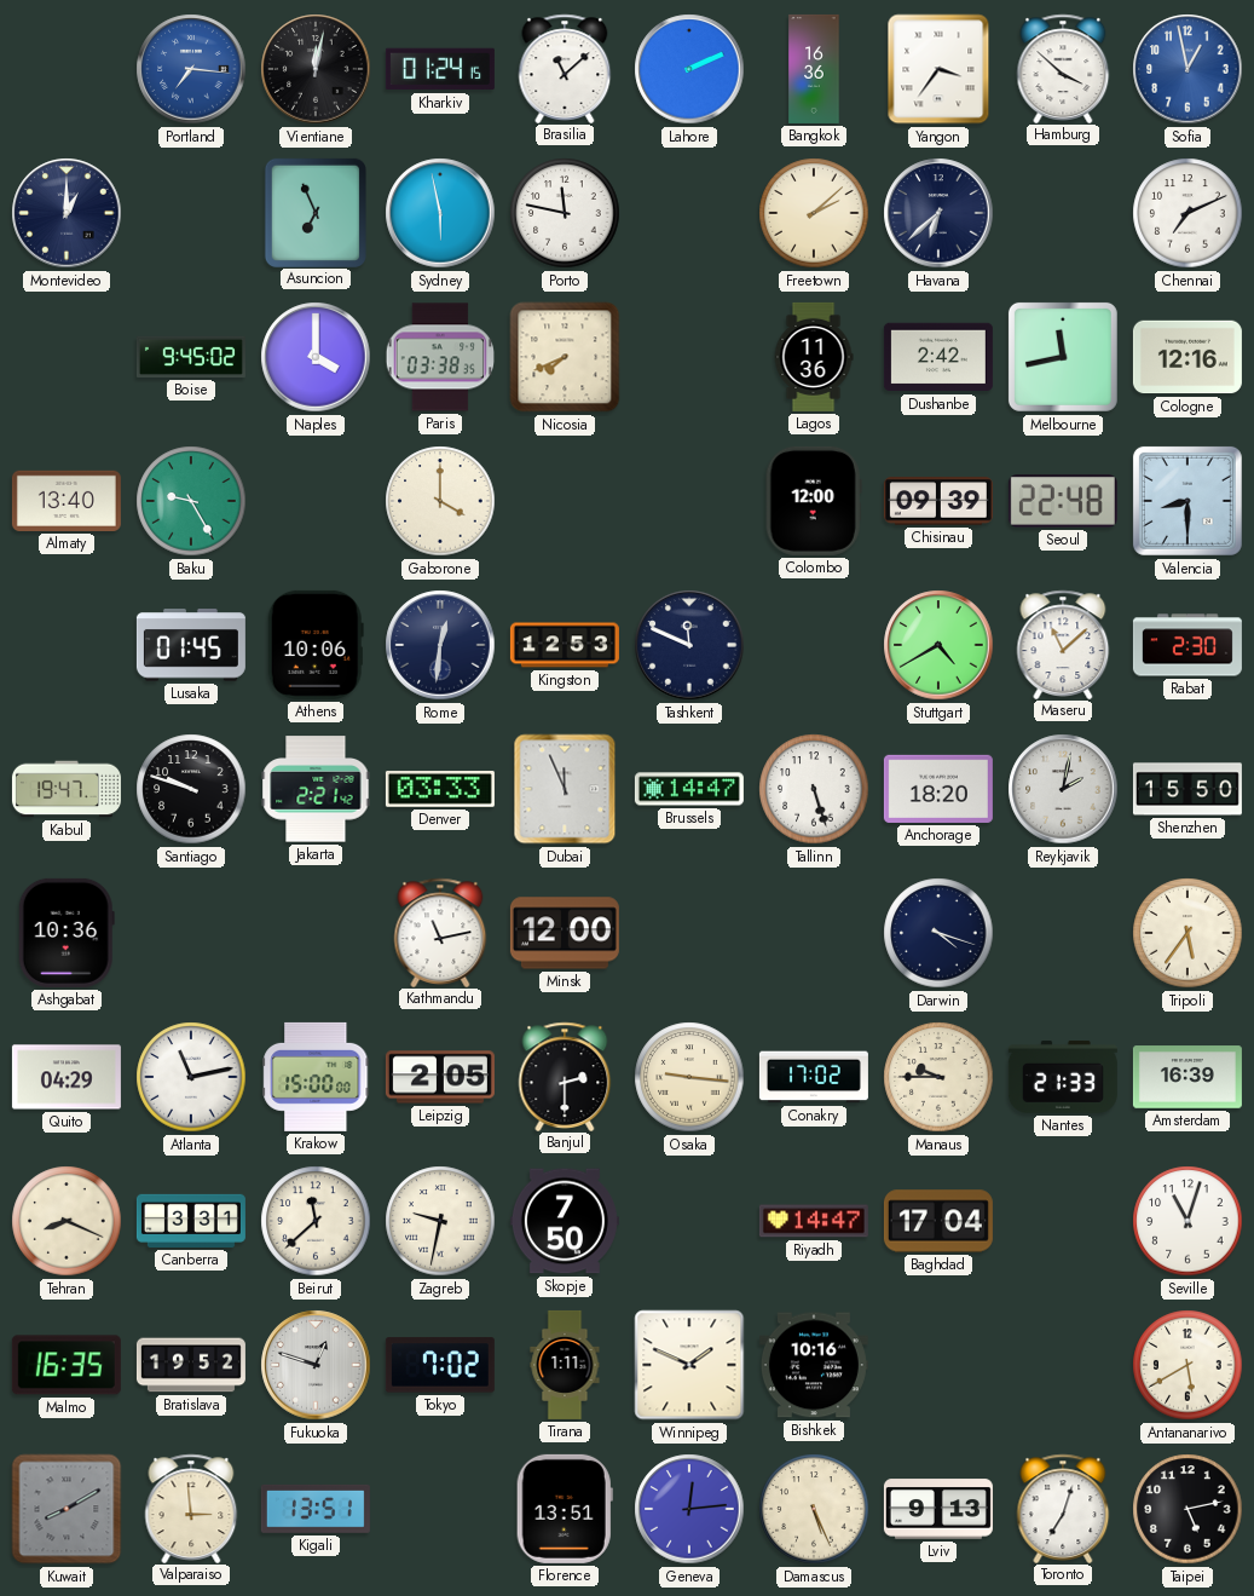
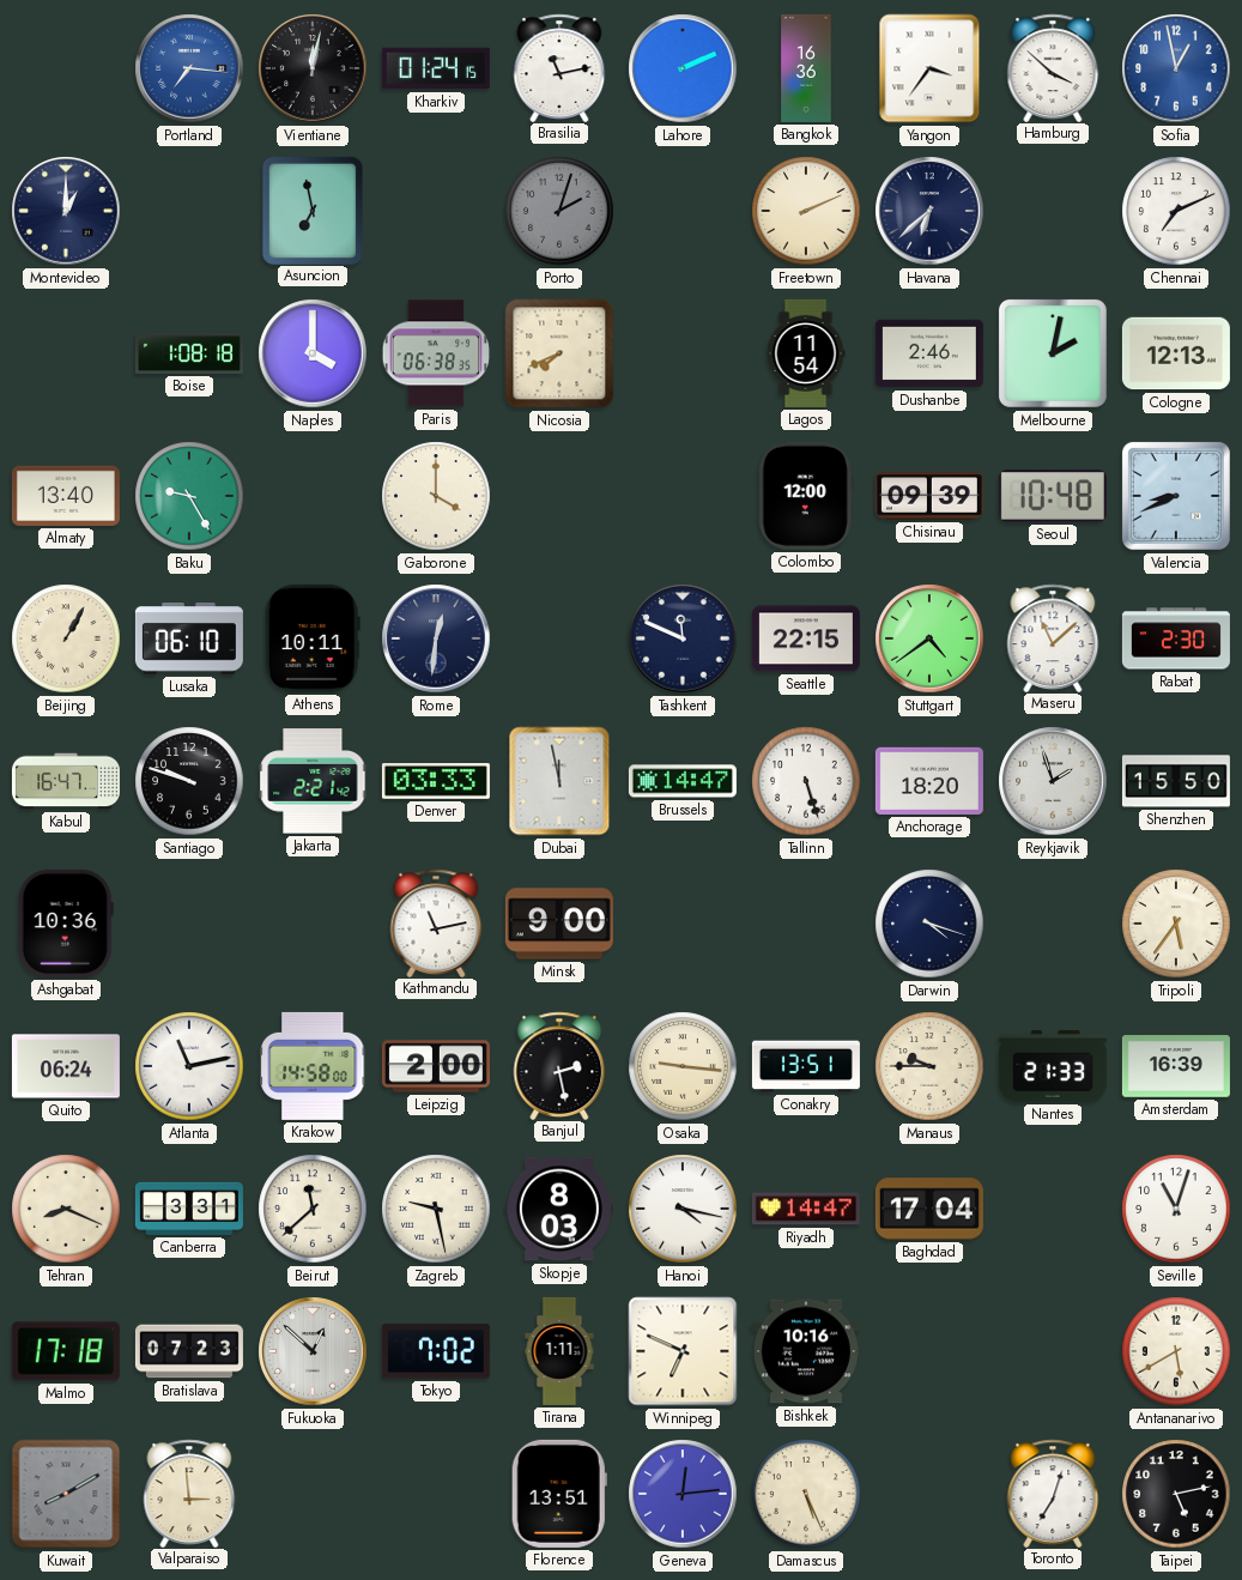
Brasilia: 11:08 -> 11:13
Asuncion: 6:56 -> 6:58
Sydney: 5:58 -> none
Porto: 11:47 -> 2:03
Porto dial: white -> grey
Freetown: 2:08 -> 2:11
Boise: 9:45 -> 1:08
Paris: 03:38 -> 06:38
Lagos: 11:36 -> 11:54
Dushanbe: 2:42 -> 2:46
Melbourne: 11:43 -> 2:02
Cologne: 12:16 -> 12:13
Seoul: 22:48 -> 10:48
Valencia: 8:30 -> 8:41
Beijing: none -> 1:05
Lusaka: 01:45 -> 06:10
Athens: 10:06 -> 10:11
Kingston: 12:53 -> none
Seattle: none -> 22:15
Stuttgart: 4:40 -> 4:39
Kabul: 19:47 -> 16:47
Dubai: 11:56 -> 11:58
Reykjavik: 2:02 -> 1:57
Minsk: 12:00 -> 9:00
Quito: 04:29 -> 06:24
Krakow: 15:00 -> 14:58
Leipzig: 2:05 -> 2:00
Banjul: 2:30 -> 2:28
Conakry: 17:02 -> 13:51
Zagreb: 9:32 -> 9:28
Skopje: 7:50 -> 8:03
Hanoi: none -> 4:17
Malmo: 16:35 -> 17:18
Bratislava: 19:52 -> 07:23
Fukuoka: 12:48 -> 12:52
Winnipeg: 1:49 -> 6:49
Kigali: 13:51 -> none
Lviv: 9:13 -> none
